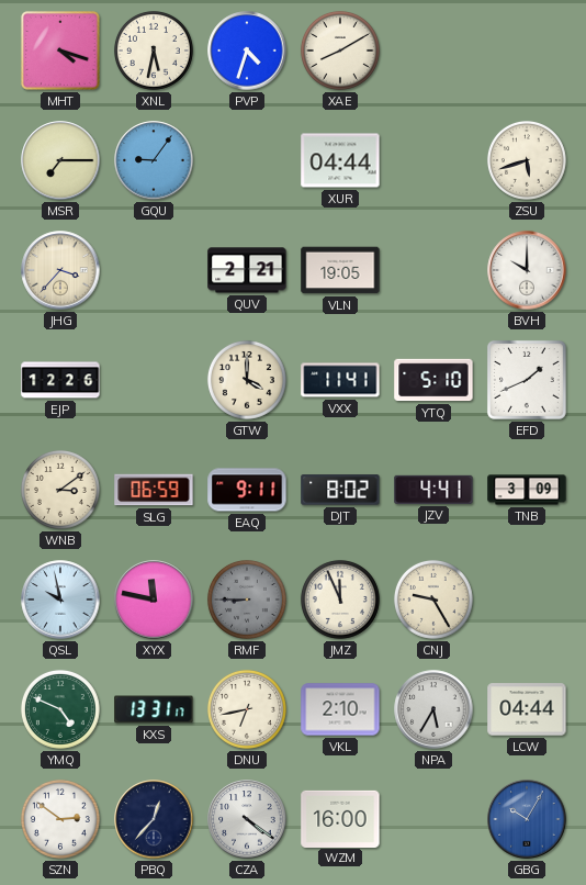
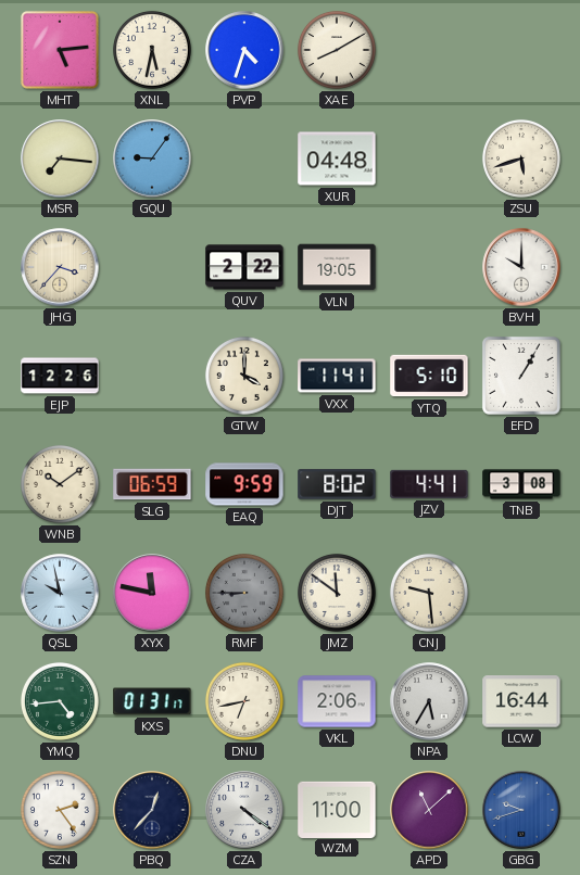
MHT: 4:18 -> 5:14
MSR: 7:15 -> 7:16
XUR: 04:44 -> 04:48
QUV: 2:21 -> 2:22
EFD: 1:41 -> 1:05
WNB: 3:09 -> 10:09
EAQ: 9:11 -> 9:59
TNB: 3:09 -> 3:08
JMZ: 11:56 -> 11:51
CNJ: 9:25 -> 9:29
YMQ: 4:49 -> 4:44
KXS: 13:31 -> 01:31
VKL: 2:10 -> 2:06
LCW: 04:44 -> 16:44
SZN: 2:51 -> 2:24
WZM: 16:00 -> 11:00
APD: none -> 11:08
GBG: 10:05 -> 9:42
